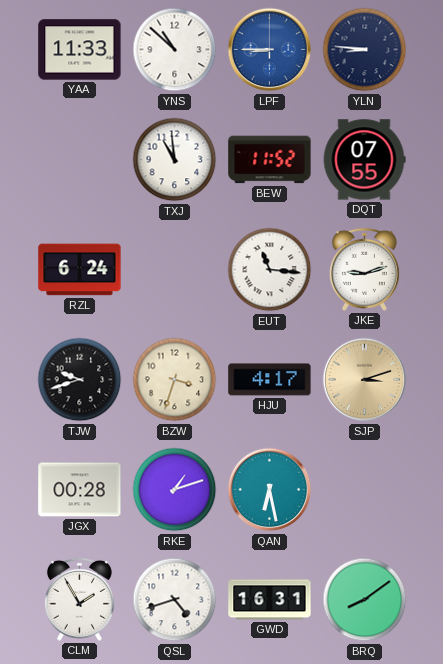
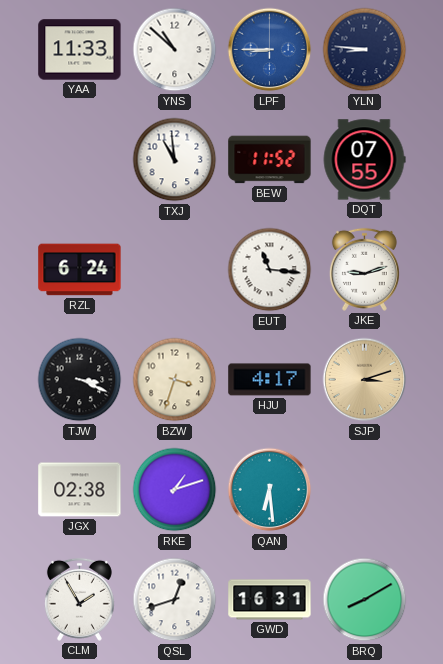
TJW: 9:42 -> 3:19
JGX: 00:28 -> 02:38
QAN: 6:28 -> 6:29
QSL: 4:42 -> 12:42
BRQ: 8:09 -> 8:10
